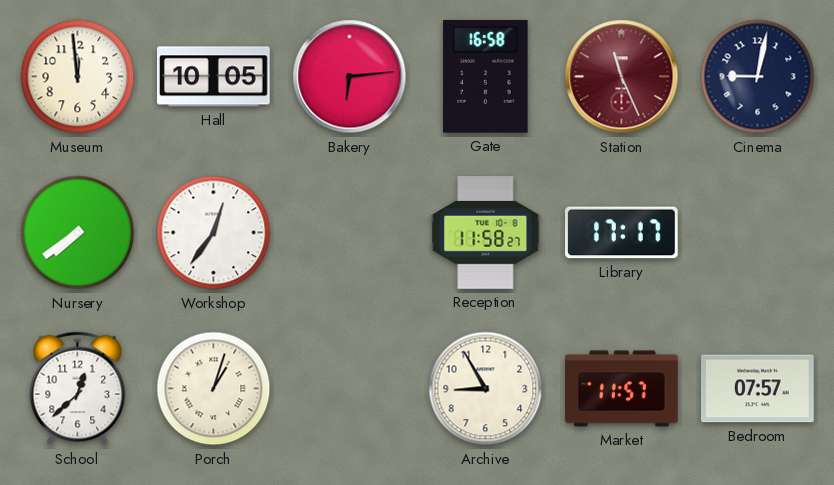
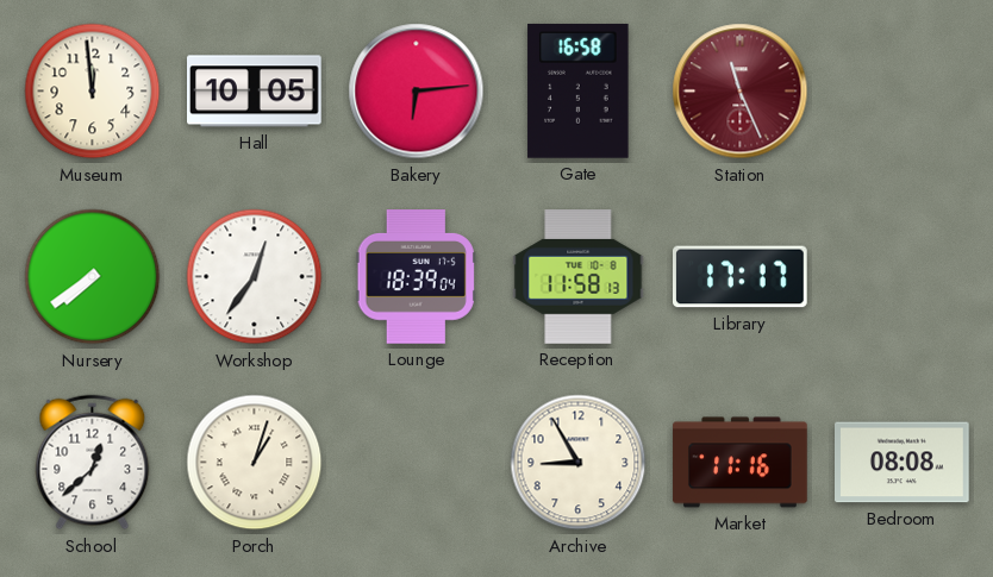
Cinema: 9:02 -> none
Lounge: none -> 18:39
Reception: 11:58:27 -> 11:58:13
Market: 11:57 -> 11:16
Bedroom: 07:57 -> 08:08
